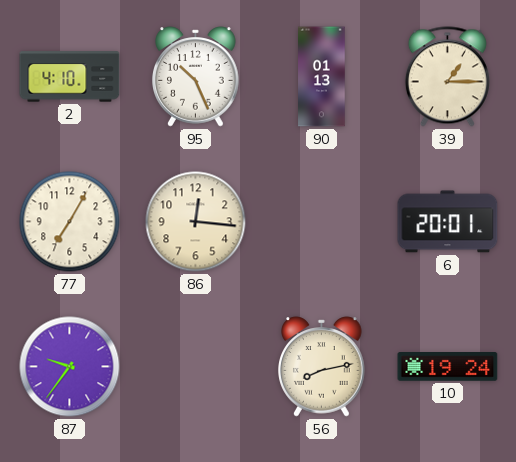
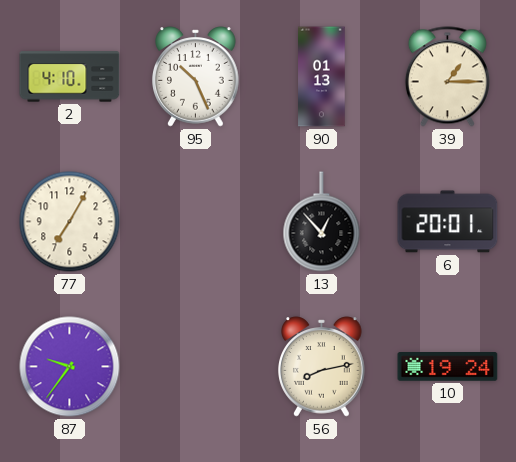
86: 12:16 -> none
13: none -> 12:53
